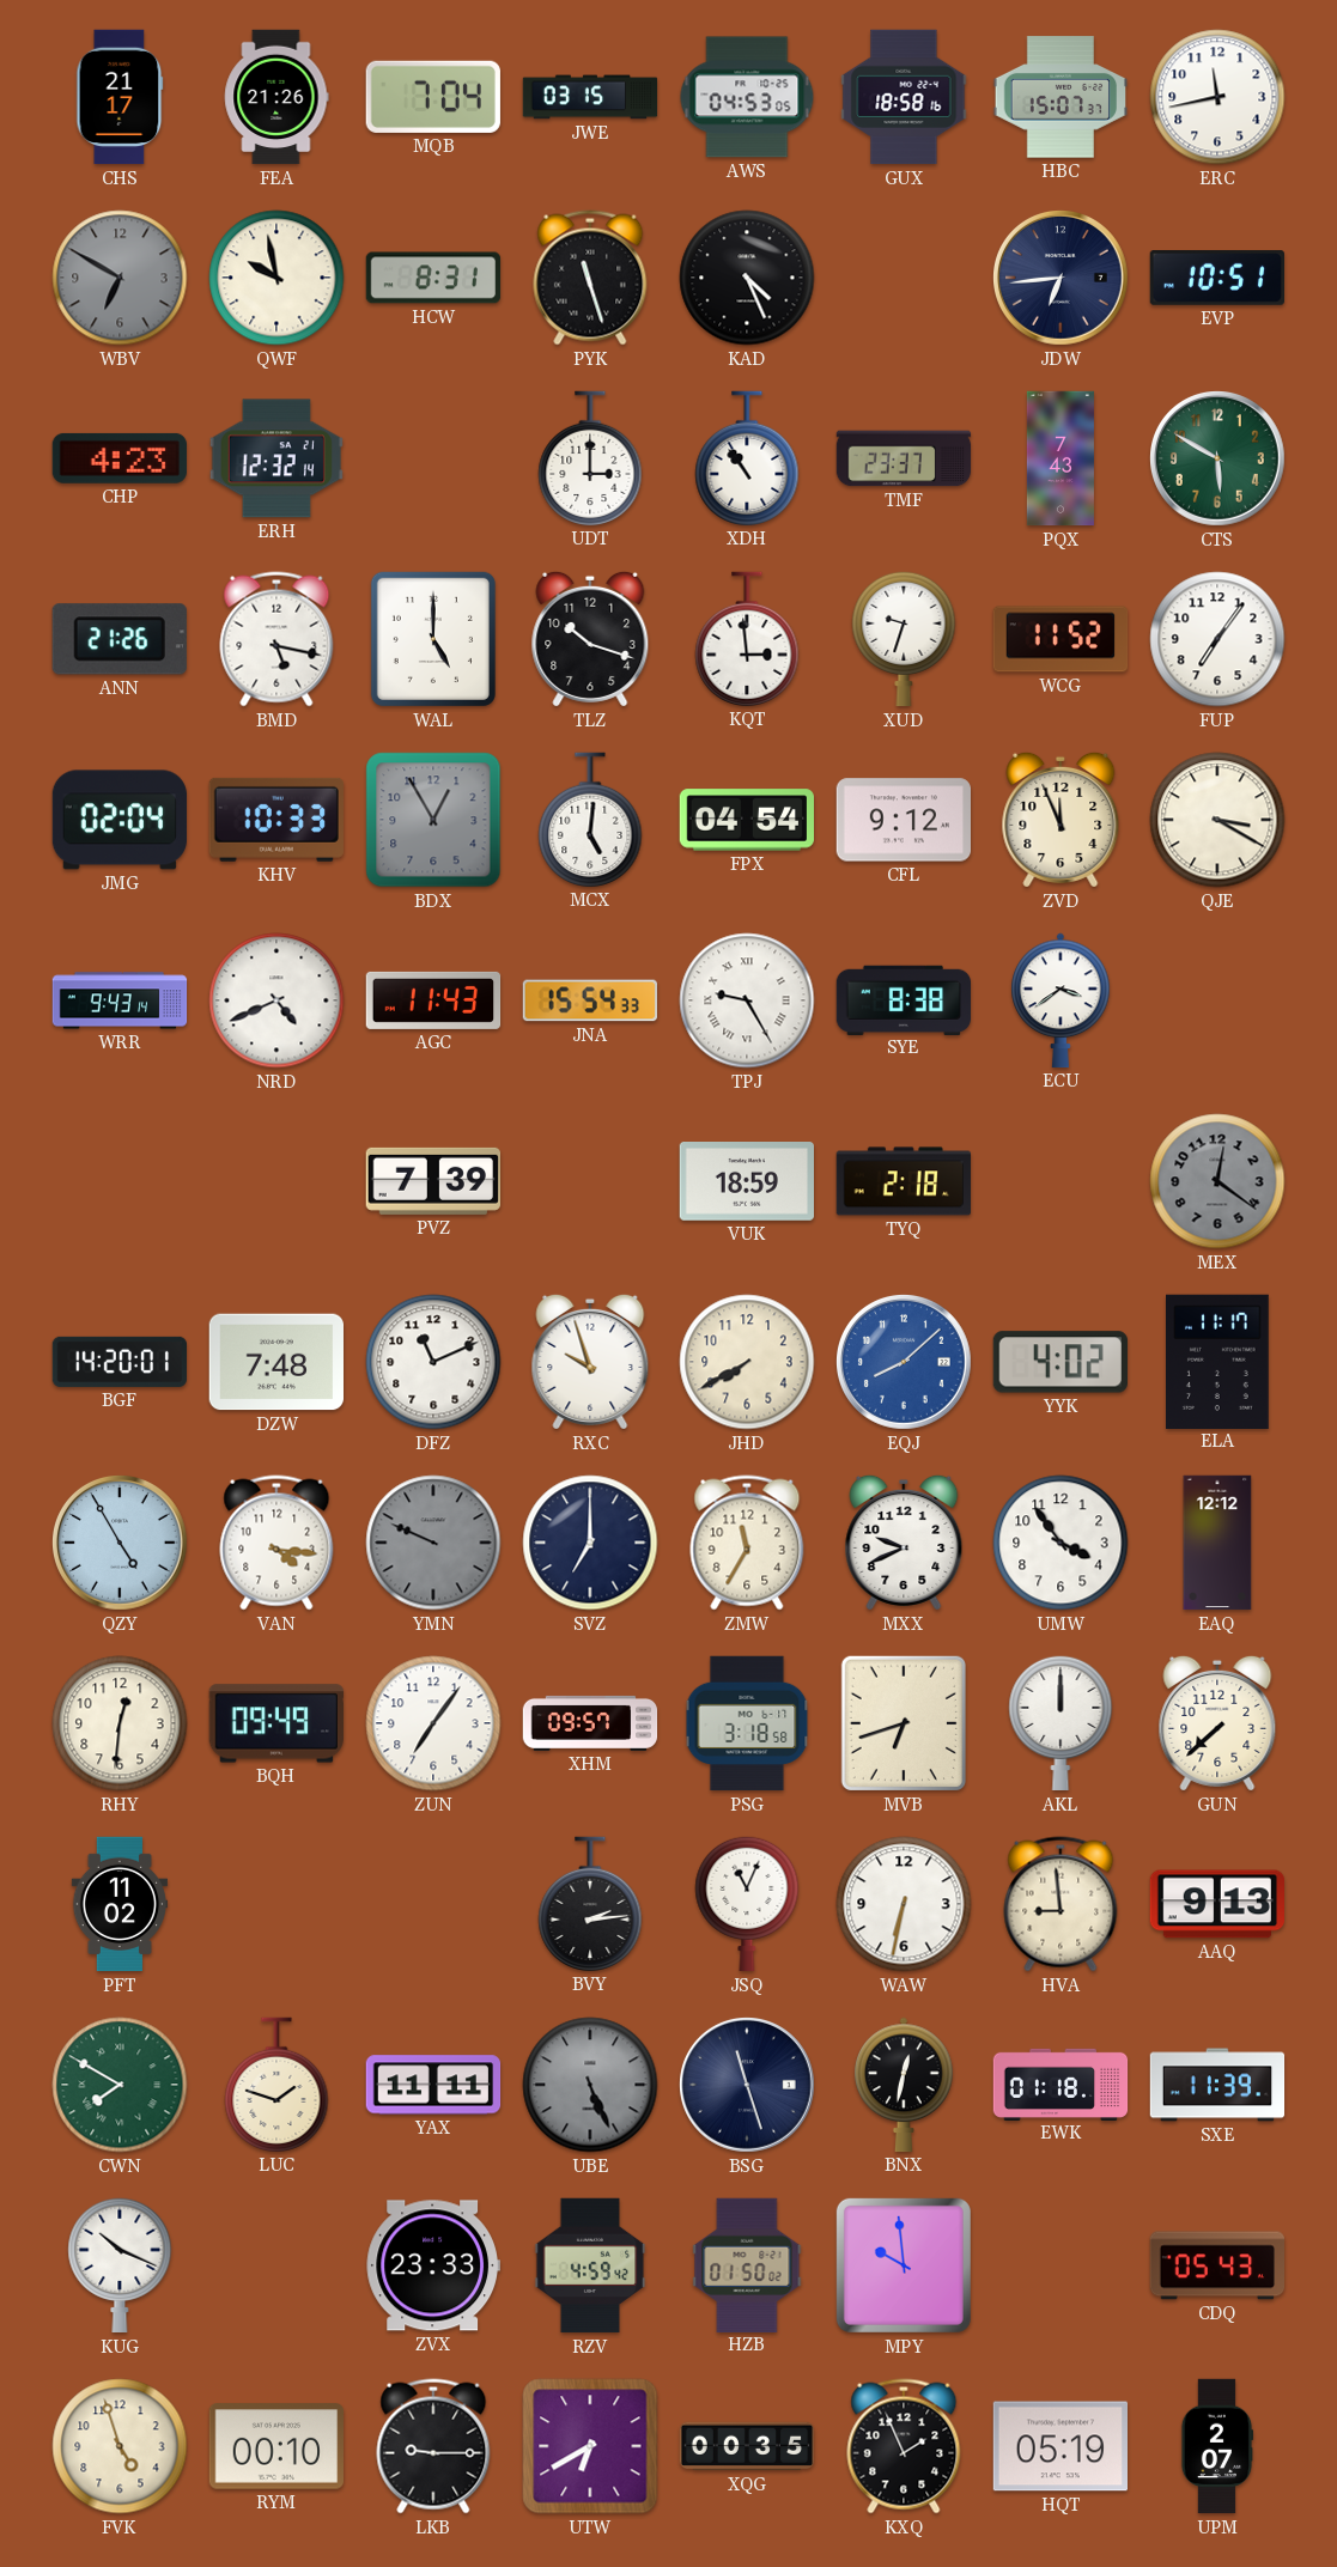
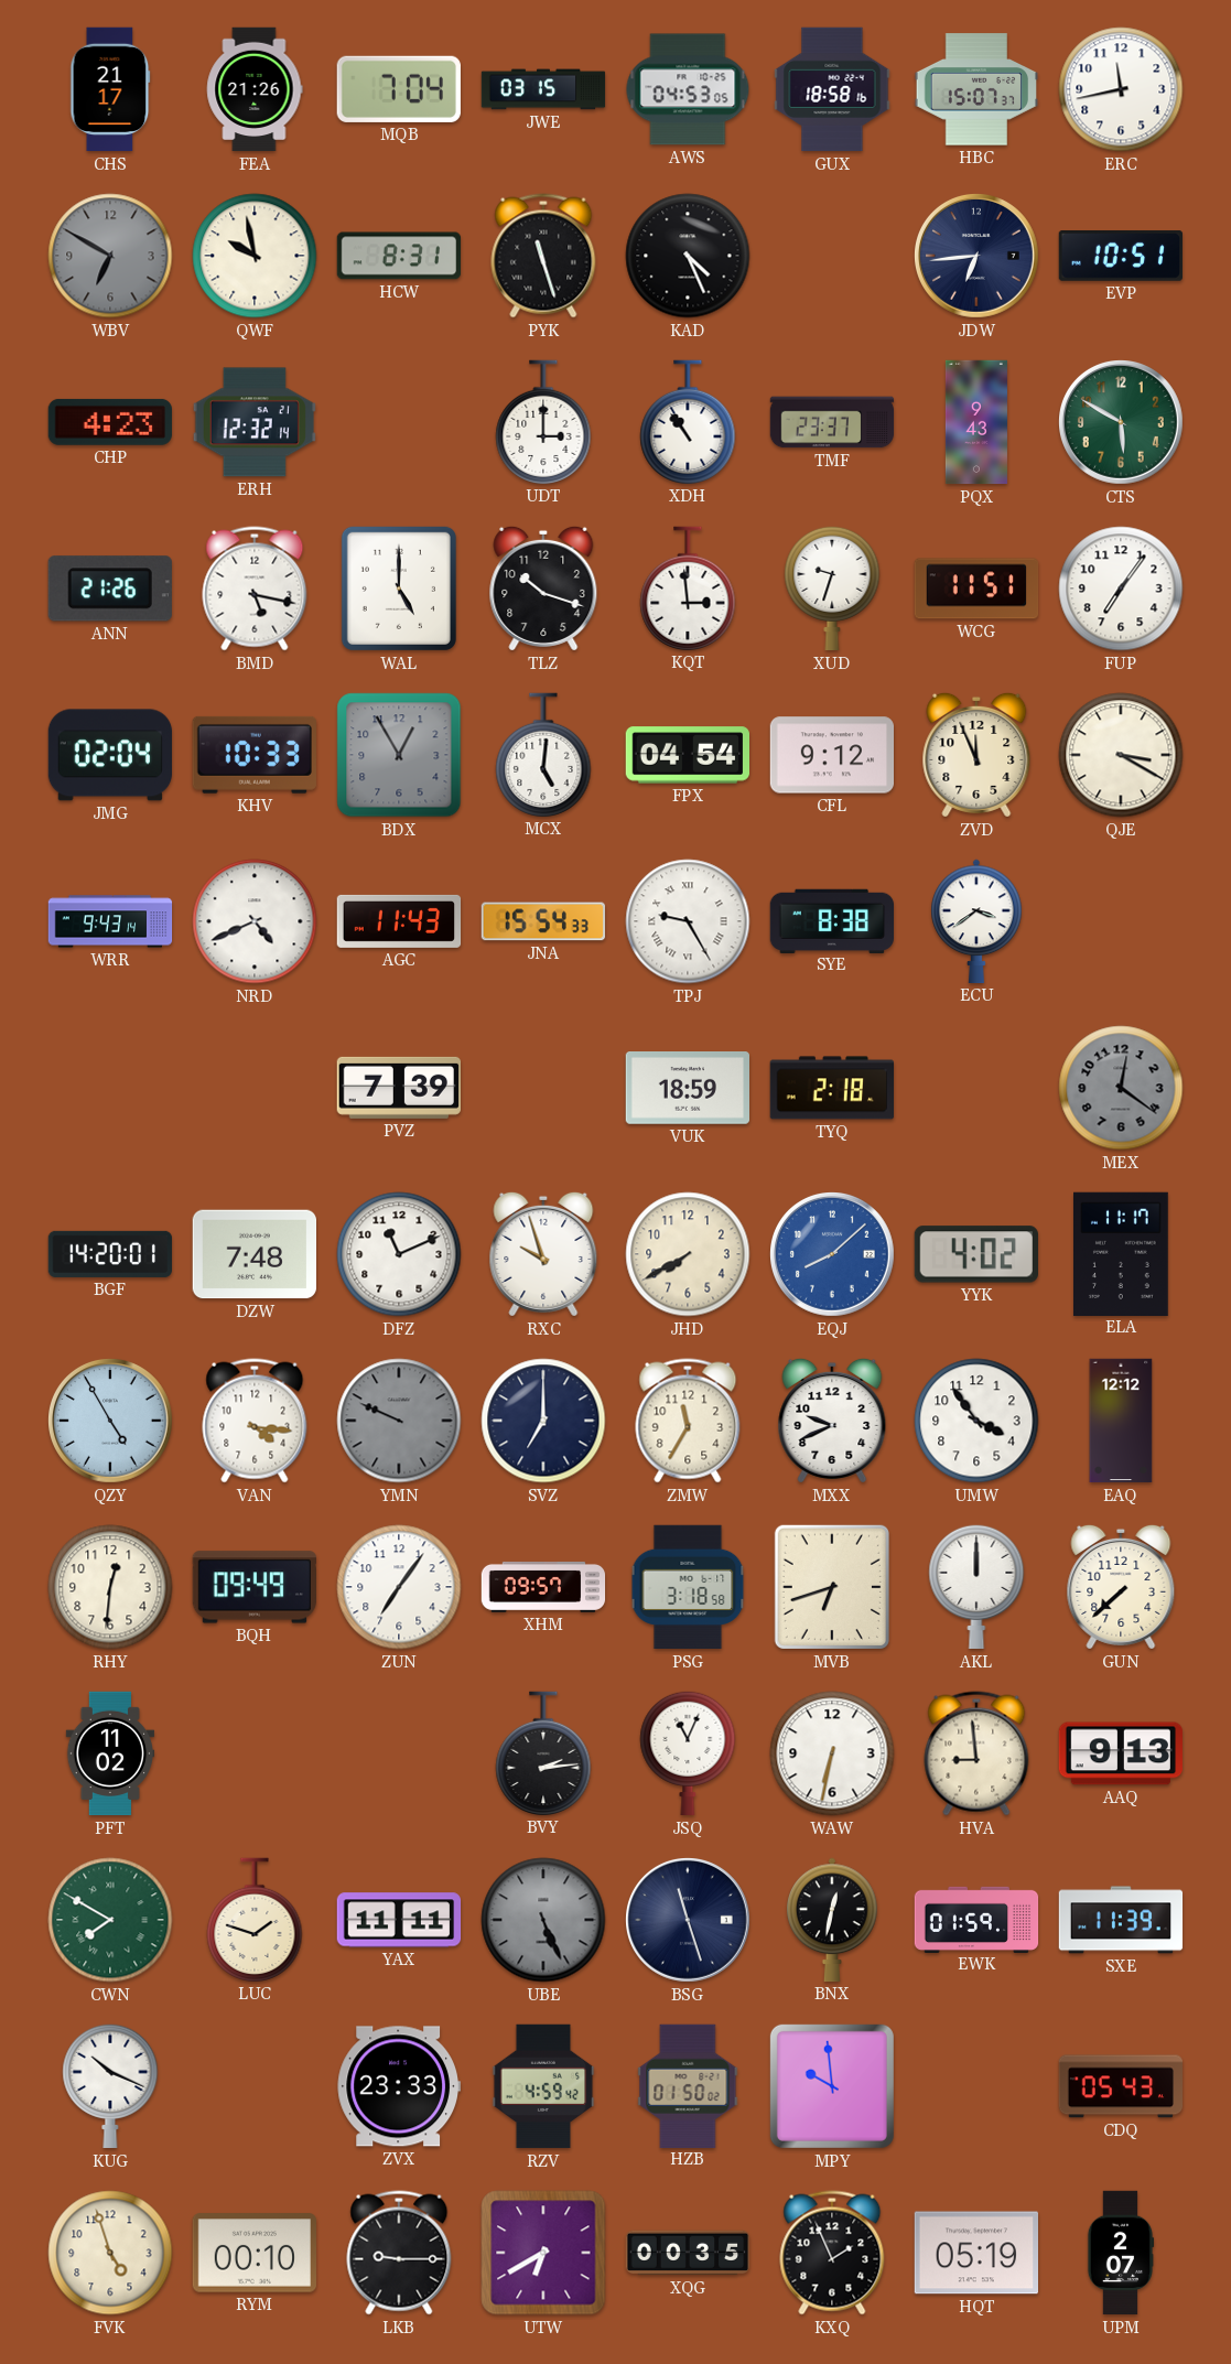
PQX: 7:43 -> 9:43
WCG: 11:52 -> 11:51
EWK: 01:18 -> 01:59
